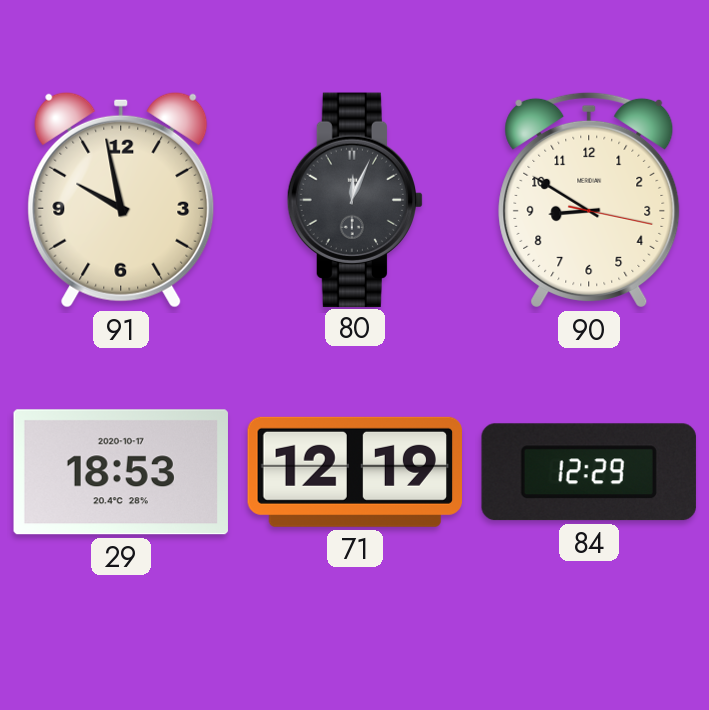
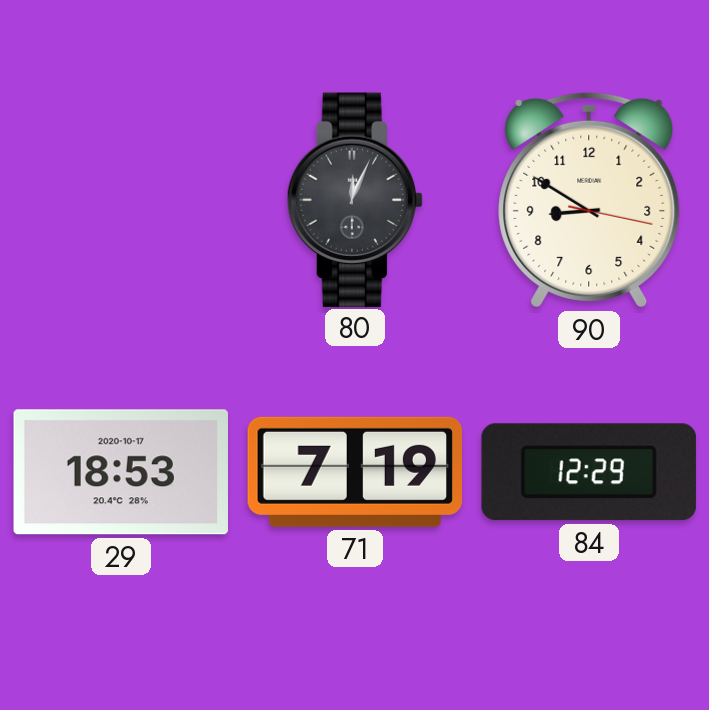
91: 9:58 -> none
71: 12:19 -> 7:19
